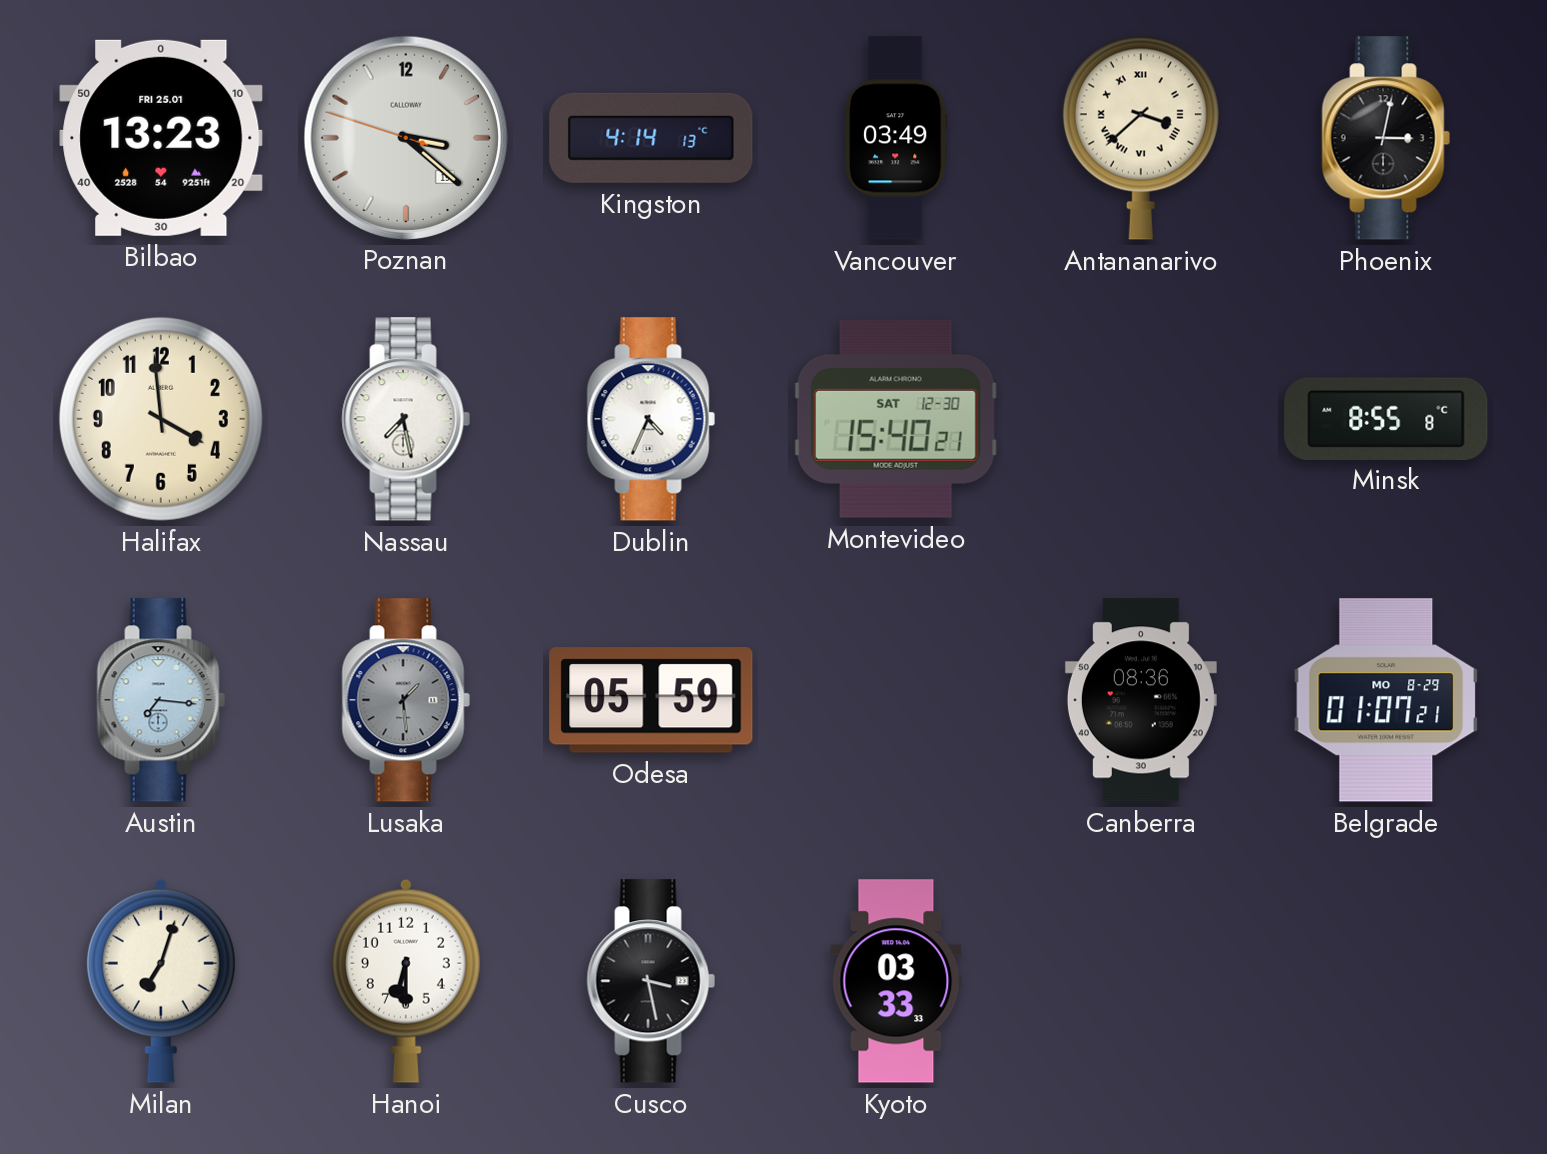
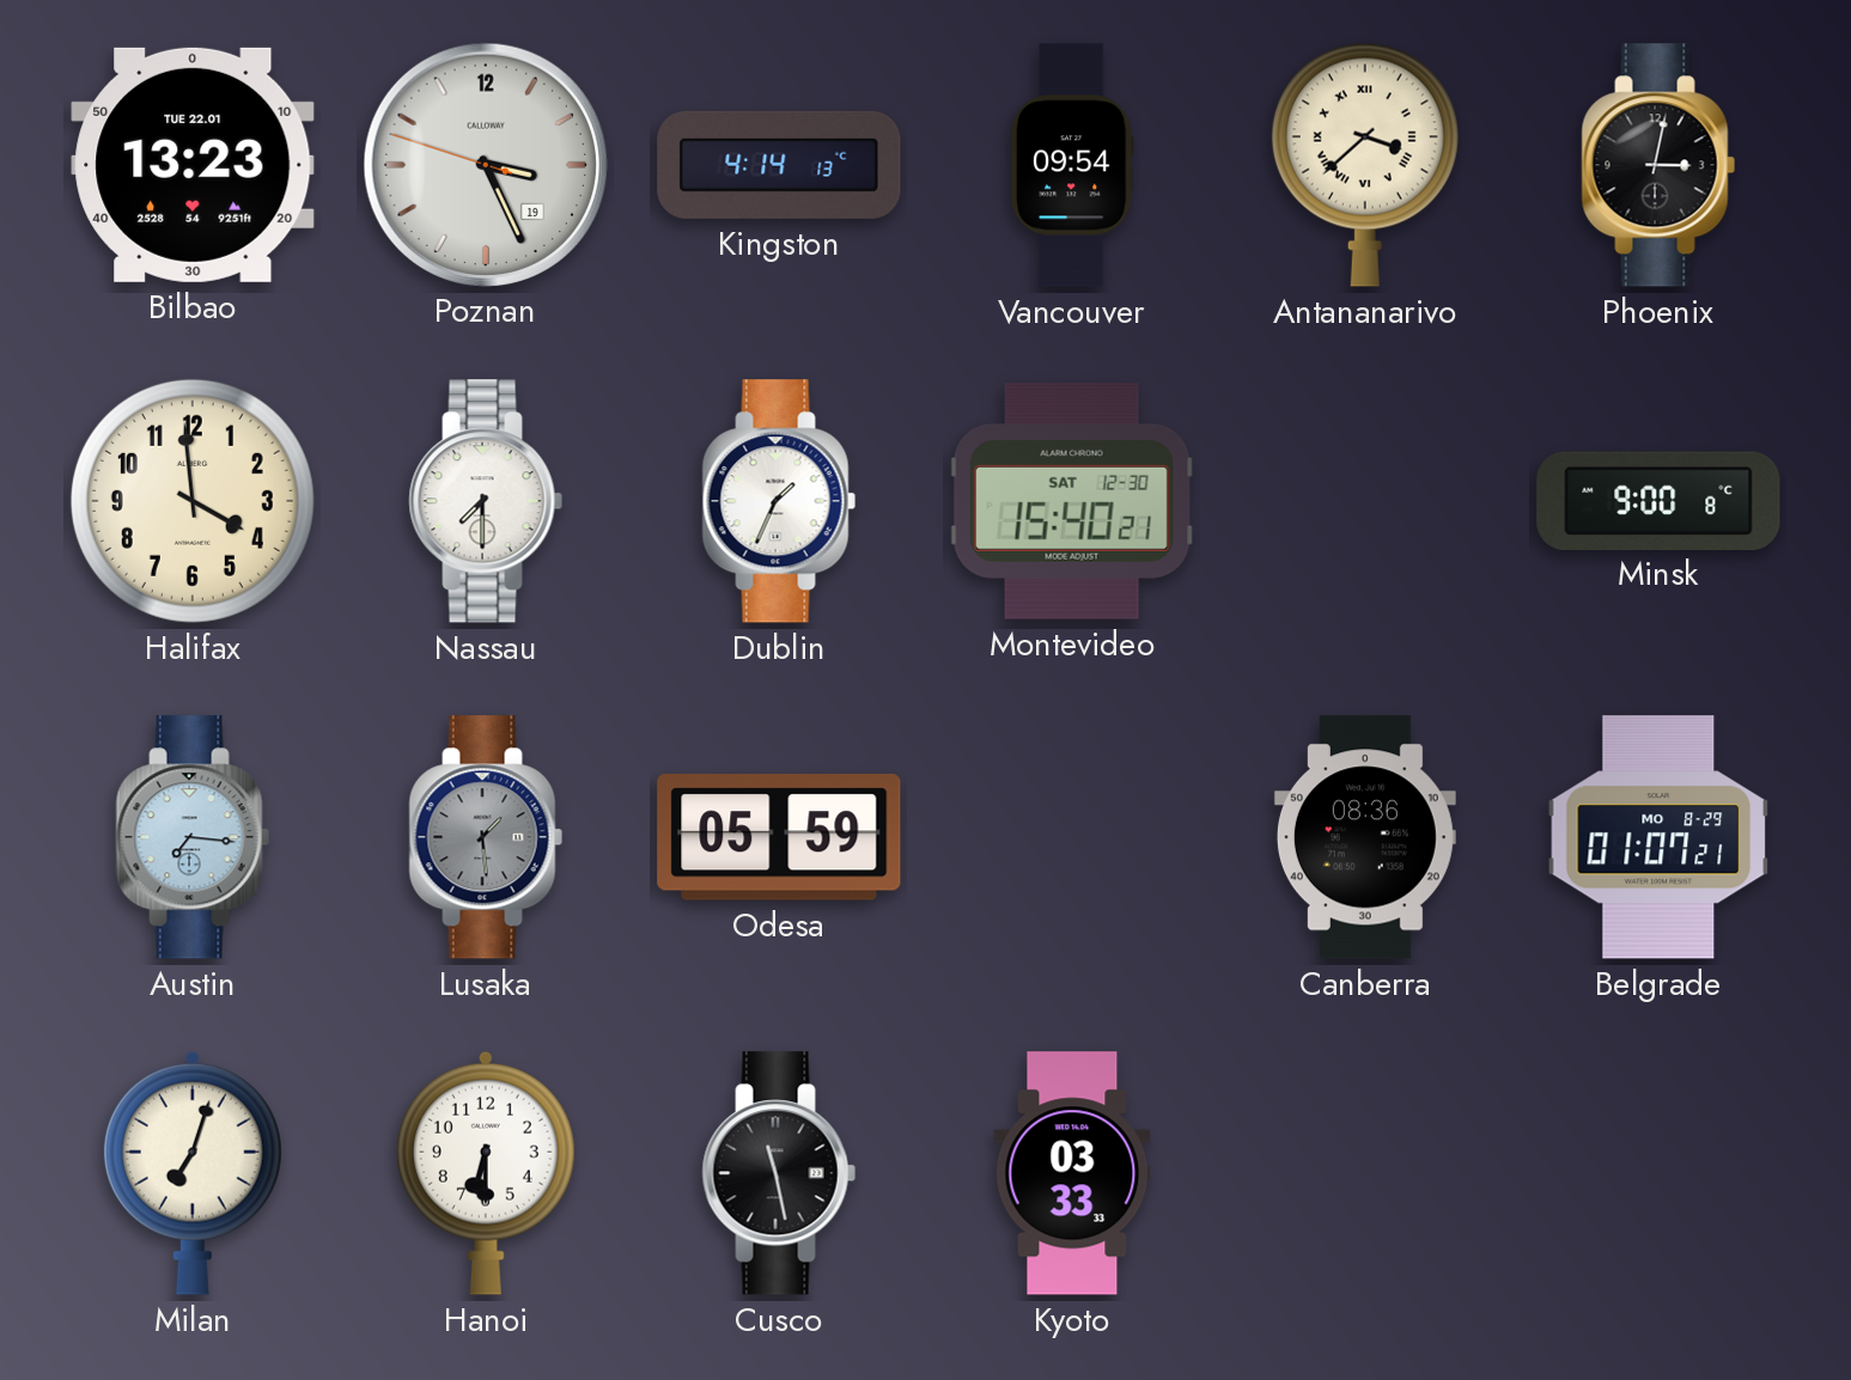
Bilbao date: FRI 25.01 -> TUE 22.01
Poznan: 3:21 -> 3:25
Vancouver: 03:49 -> 09:54
Nassau: 7:28 -> 7:30
Dublin: 4:34 -> 1:34
Minsk: 8:55 -> 9:00
Cusco: 3:28 -> 11:28
